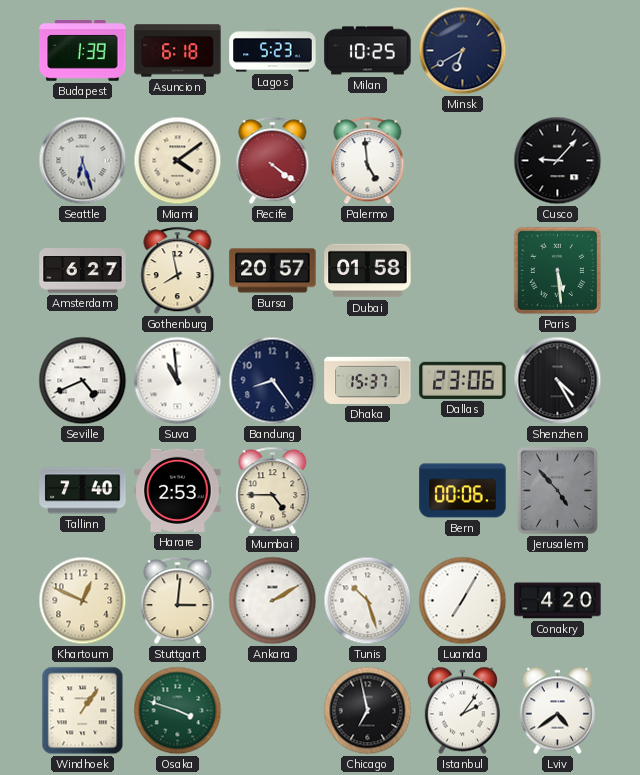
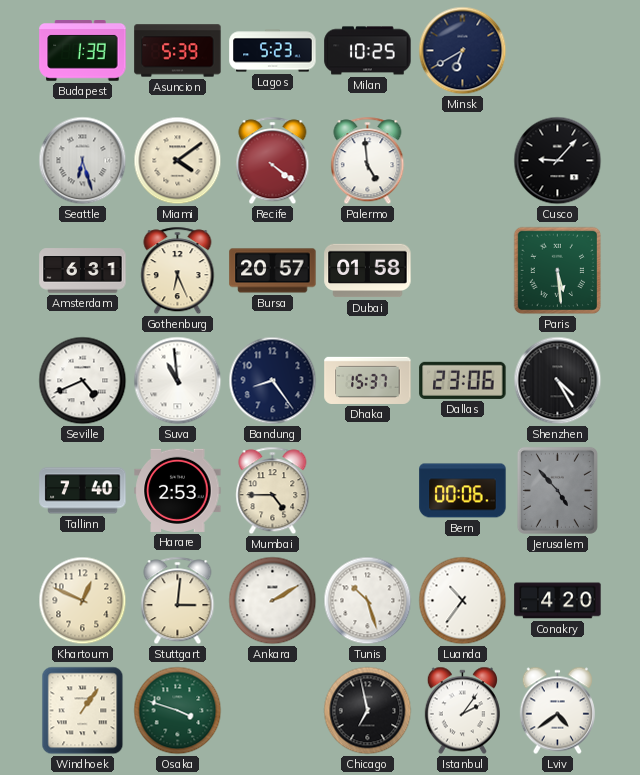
Asuncion: 6:18 -> 5:39
Amsterdam: 6:27 -> 6:31
Gothenburg: 7:58 -> 6:26
Luanda: 7:05 -> 10:36
